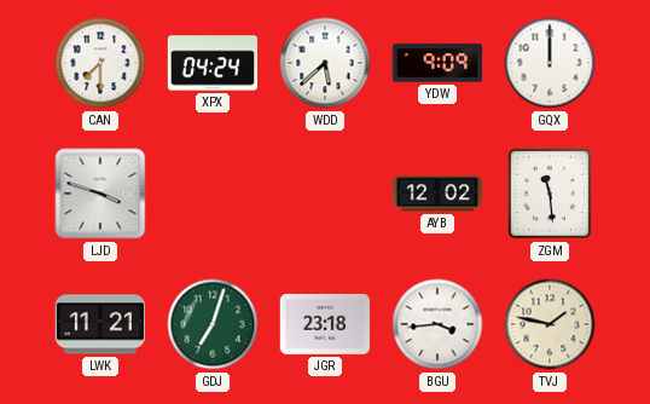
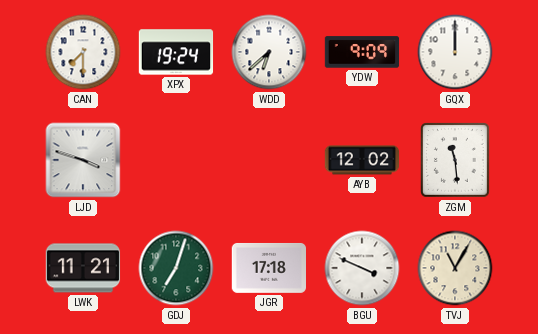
XPX: 04:24 -> 19:24
WDD: 5:38 -> 6:38
JGR: 23:18 -> 17:18
BGU: 3:44 -> 3:49
TVJ: 1:47 -> 11:05
